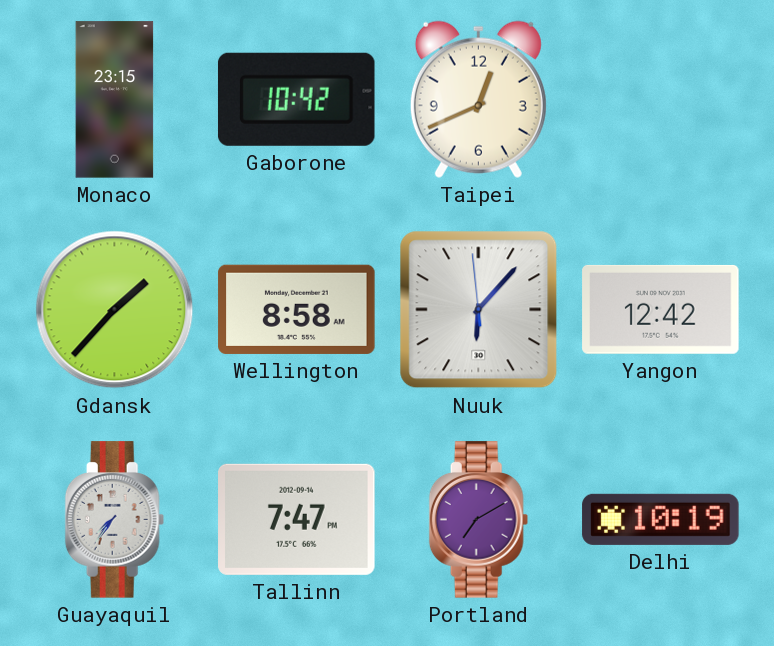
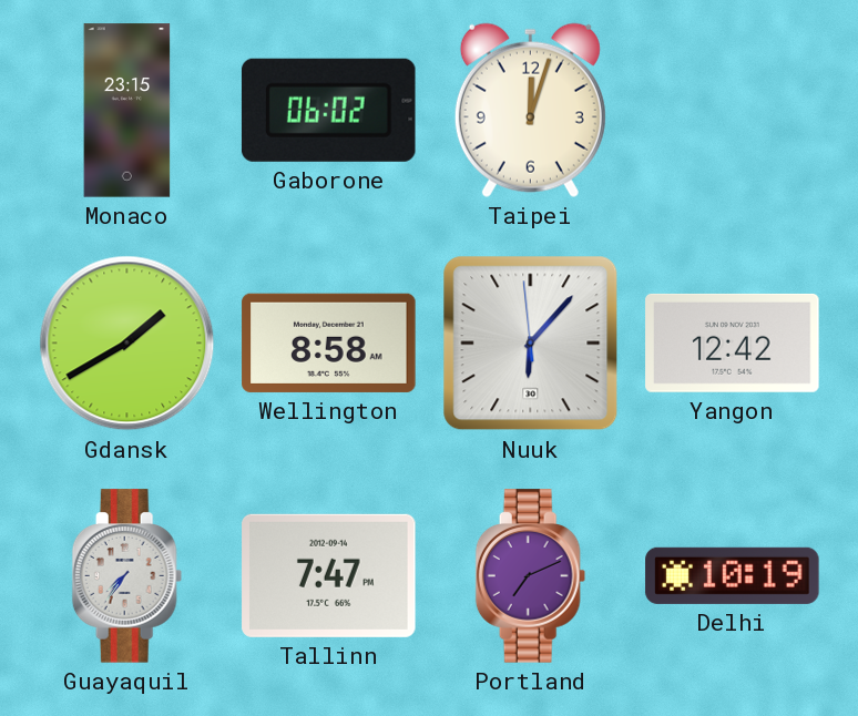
Gaborone: 10:42 -> 06:02
Taipei: 12:41 -> 12:03
Gdansk: 1:37 -> 1:40
Portland: 7:10 -> 7:11
